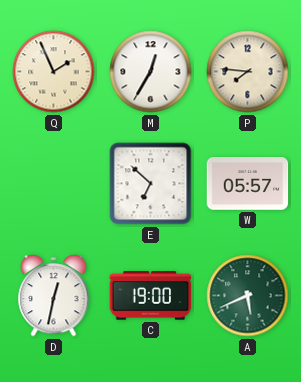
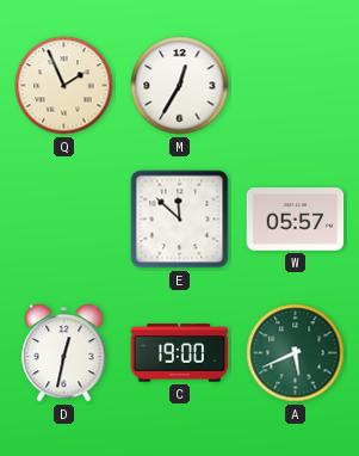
P: 7:46 -> none
E: 6:52 -> 11:52
